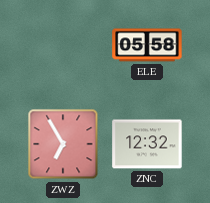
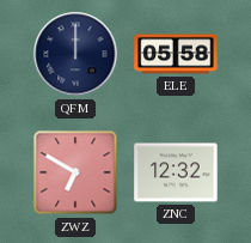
QFM: none -> 12:00
ZWZ: 6:55 -> 6:50
